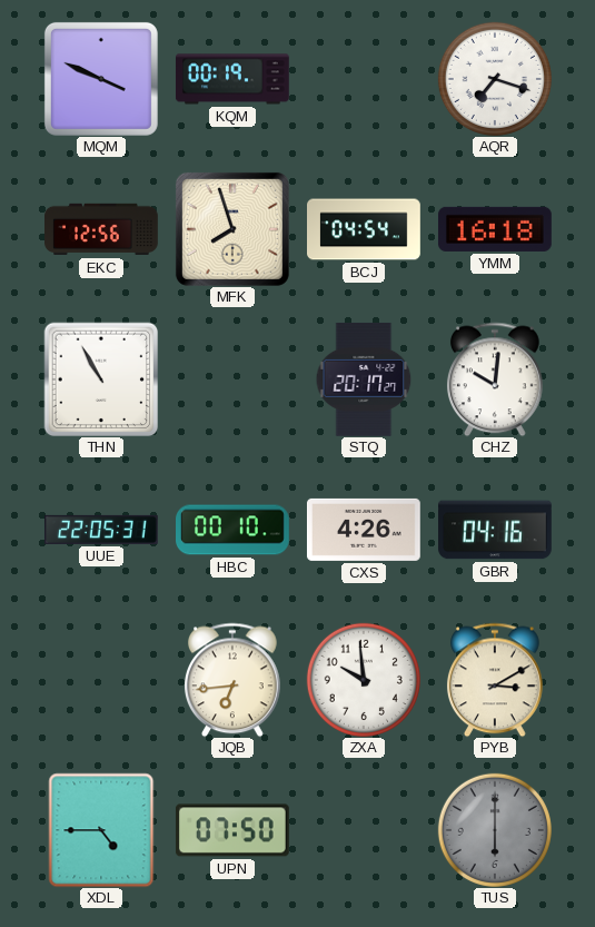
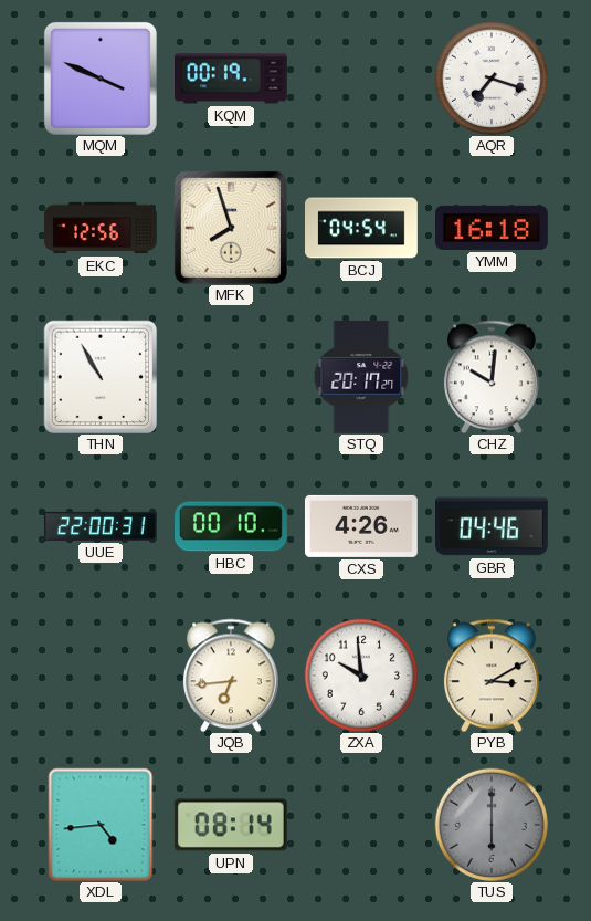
UUE: 22:05 -> 22:00
GBR: 04:16 -> 04:46
XDL: 4:45 -> 4:44
UPN: 07:50 -> 08:14
